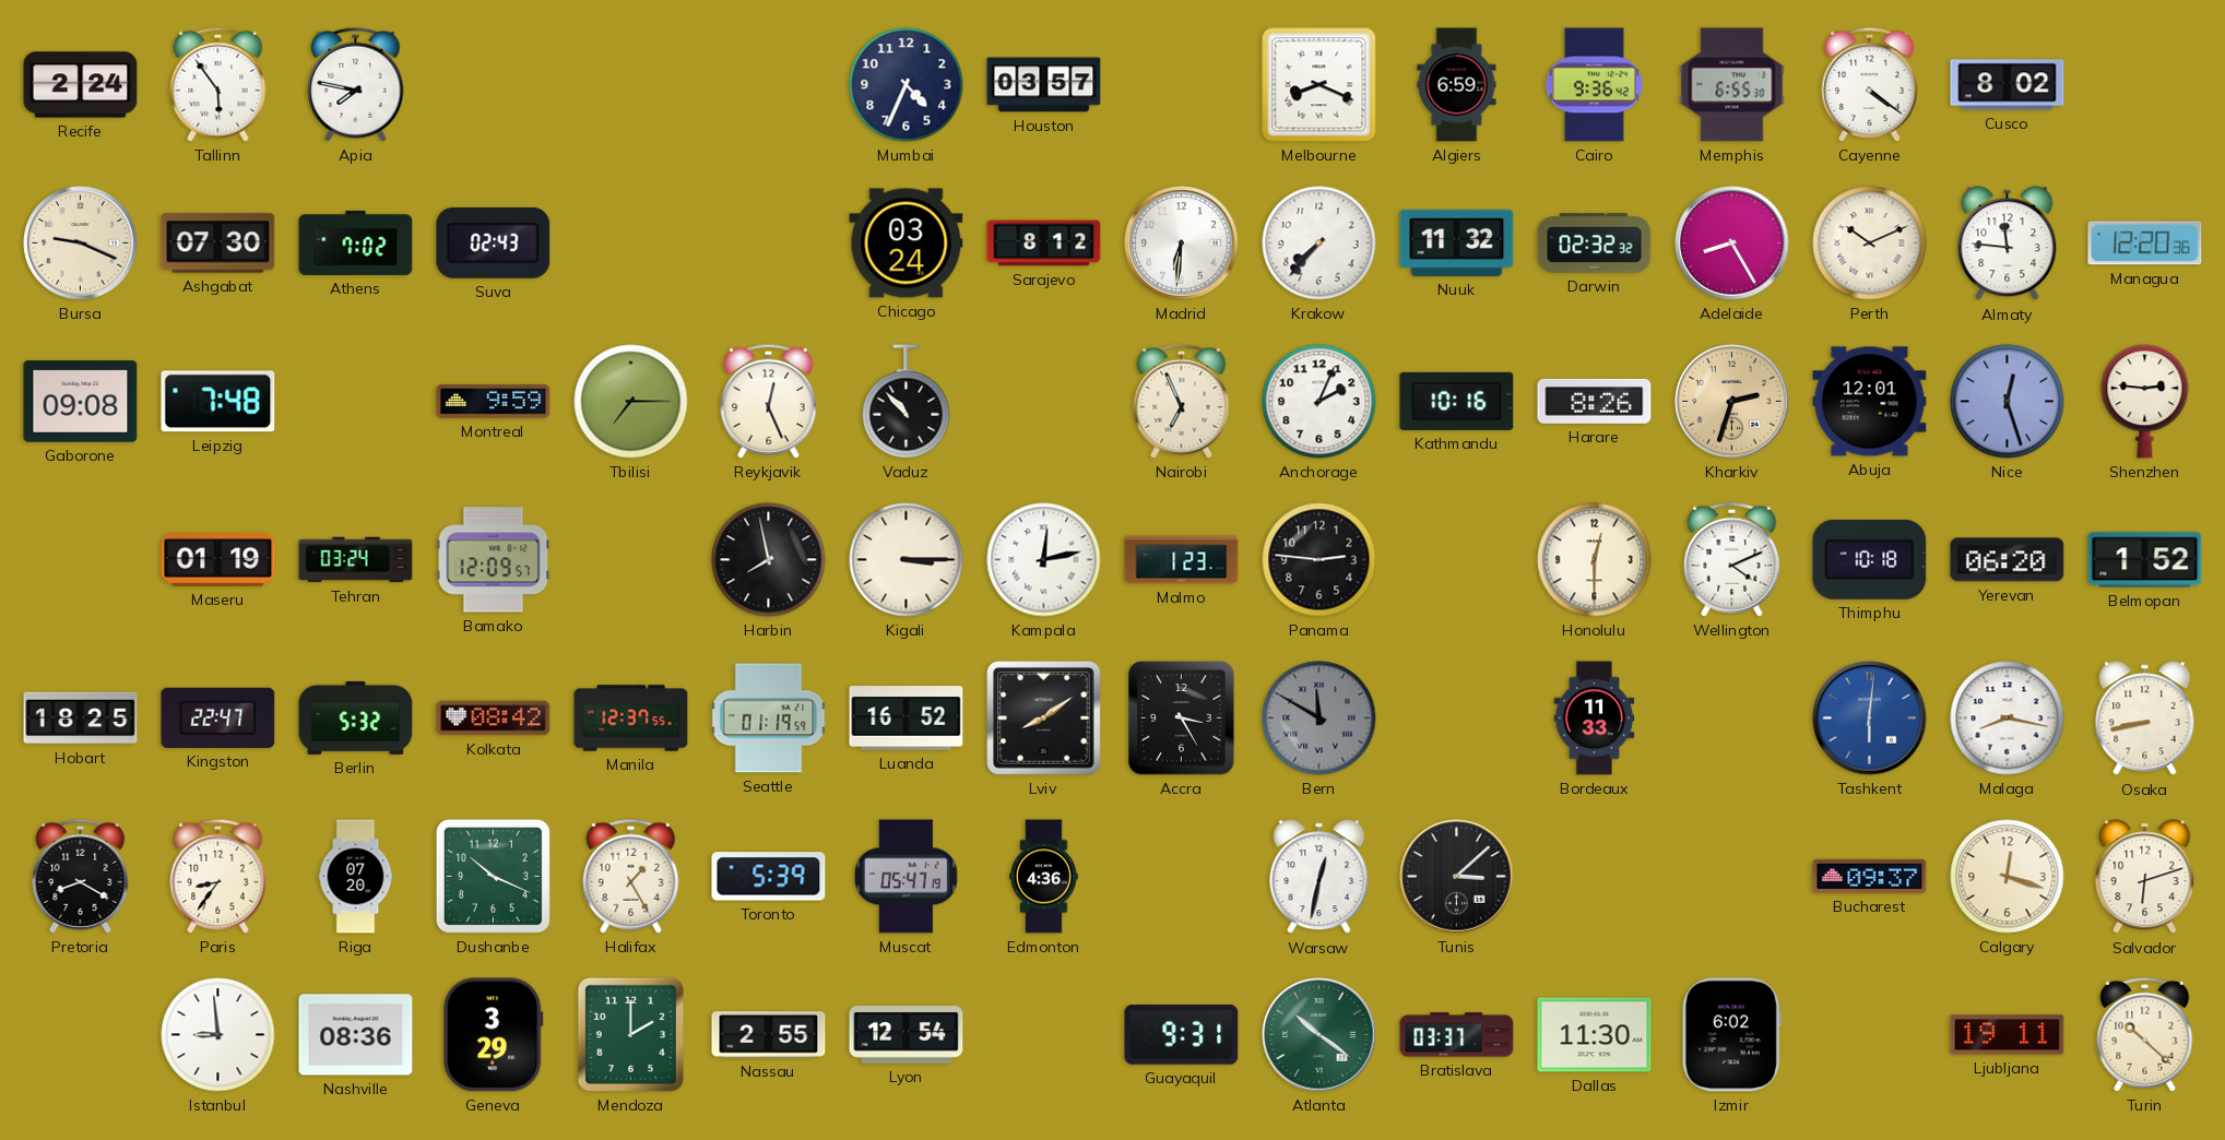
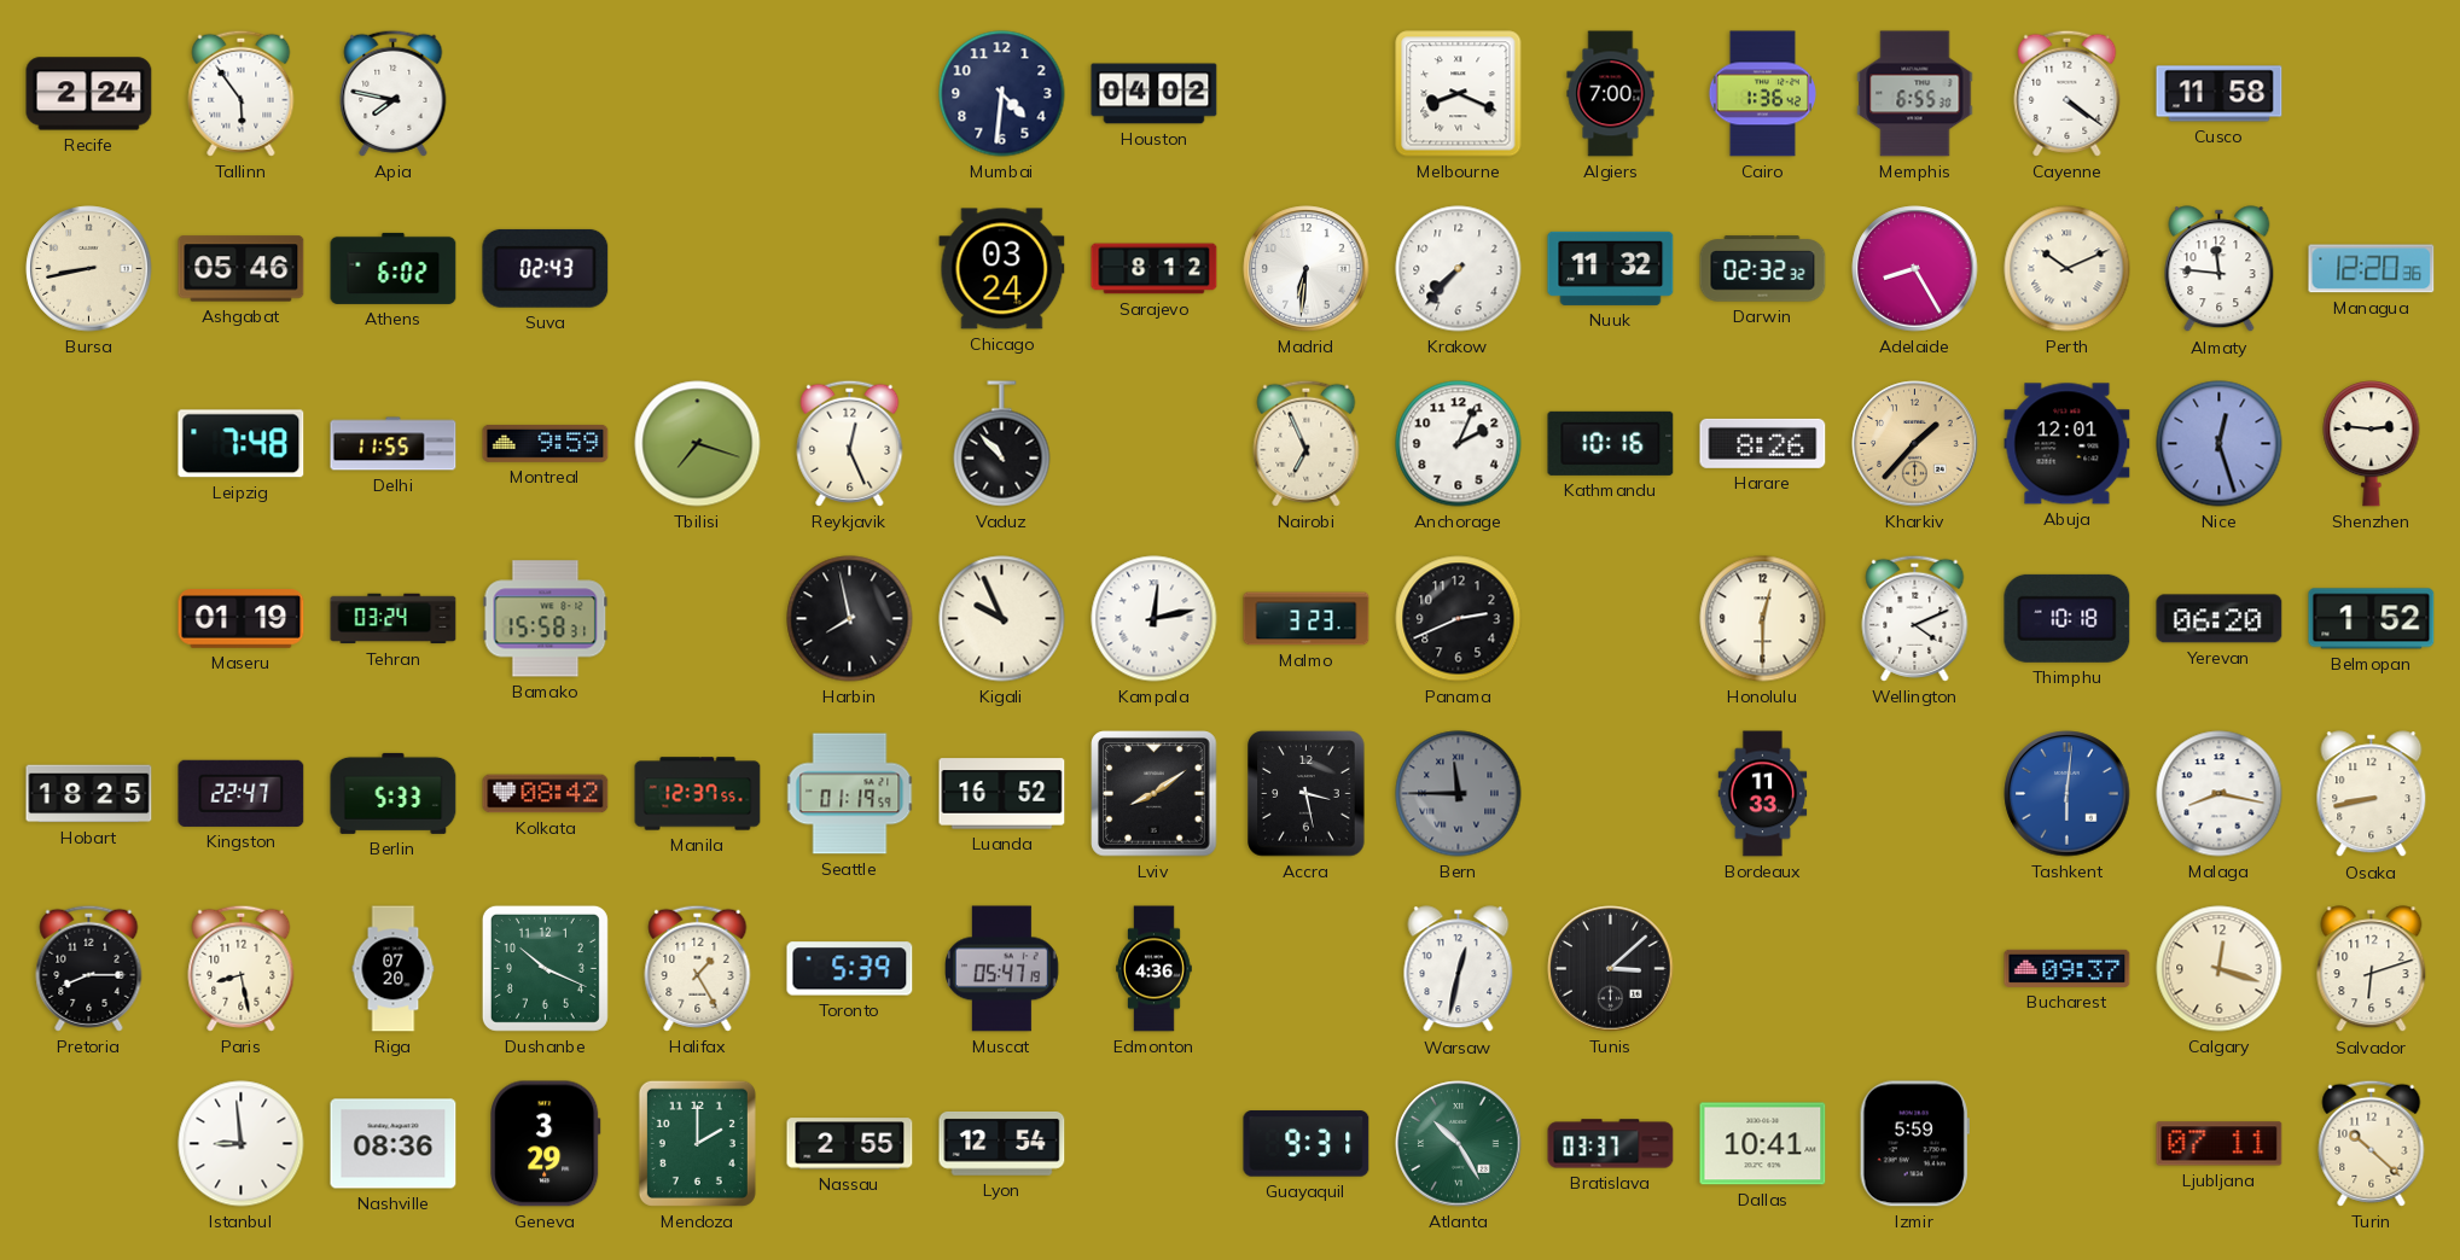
Mumbai: 4:34 -> 4:31
Houston: 03:57 -> 04:02
Algiers: 6:59 -> 7:00
Cairo: 9:36 -> 1:36
Cusco: 8:02 -> 11:58
Bursa: 9:19 -> 8:43
Ashgabat: 07:30 -> 05:46
Athens: 7:02 -> 6:02
Gaborone: 09:08 -> none
Delhi: none -> 11:55
Tbilisi: 7:15 -> 7:18
Kharkiv: 2:33 -> 1:37
Bamako: 12:09 -> 15:58
Kigali: 3:15 -> 9:56
Malmo: 1:23 -> 3:23
Panama: 2:46 -> 2:41
Berlin: 5:32 -> 5:33
Accra: 3:25 -> 3:28
Bern: 11:50 -> 11:45
Pretoria: 8:20 -> 8:15
Paris: 8:36 -> 8:28
Atlanta: 10:21 -> 10:25
Dallas: 11:30 -> 10:41
Izmir: 6:02 -> 5:59
Ljubljana: 19:11 -> 07:11
